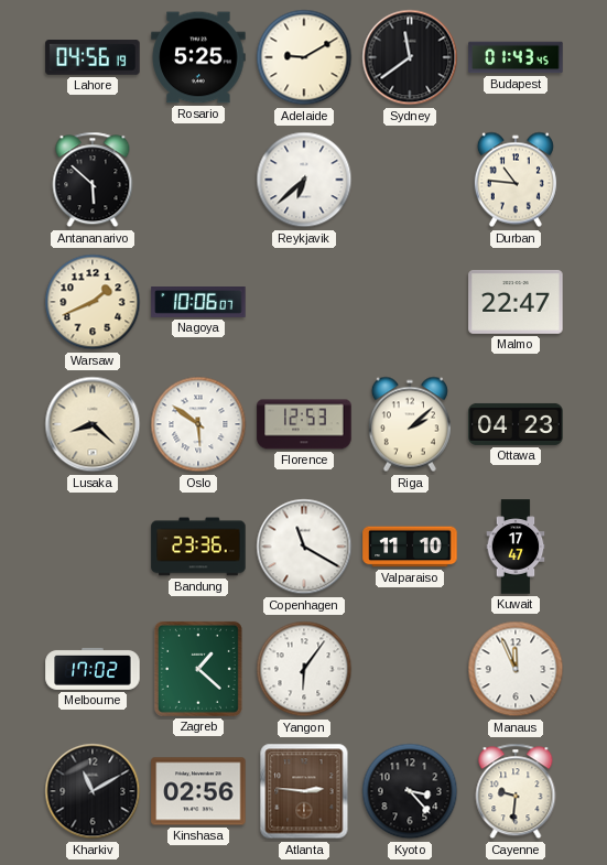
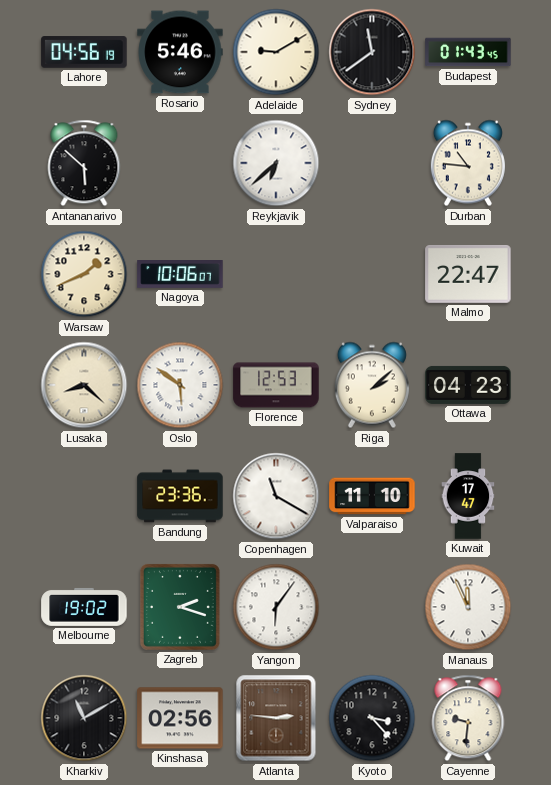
Rosario: 5:25 -> 5:46
Melbourne: 17:02 -> 19:02
Zagreb: 1:22 -> 2:18
